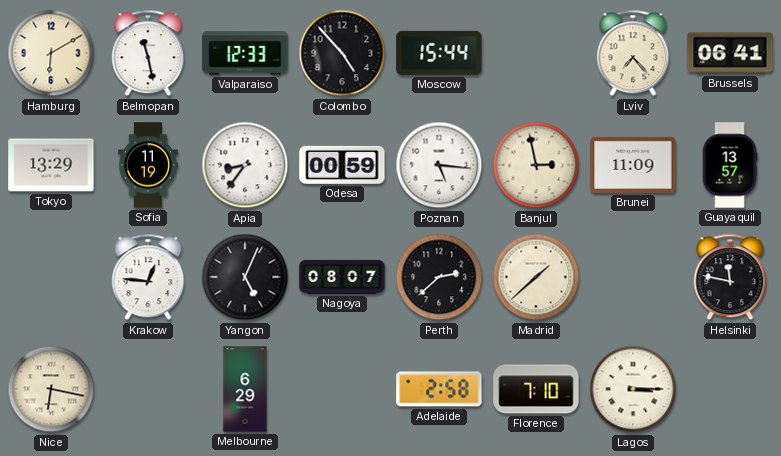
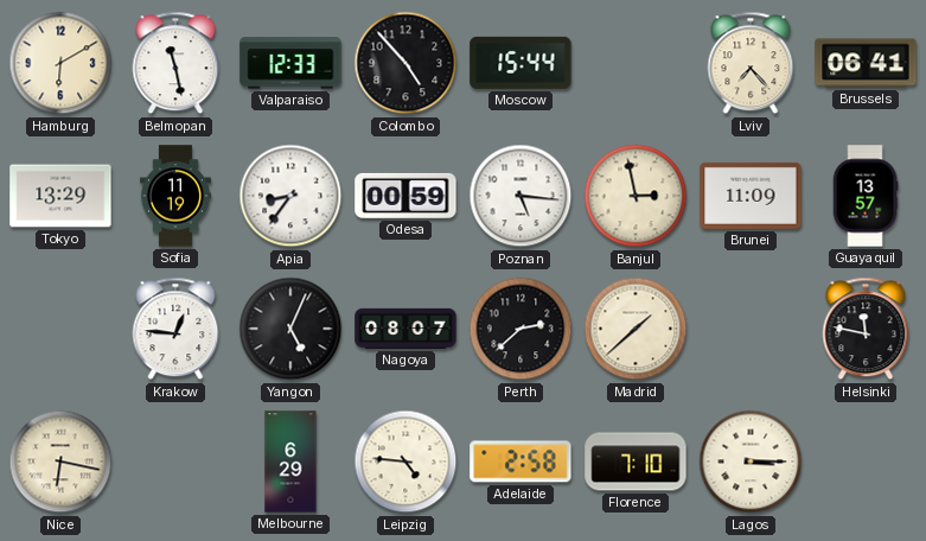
Leipzig: none -> 4:46
